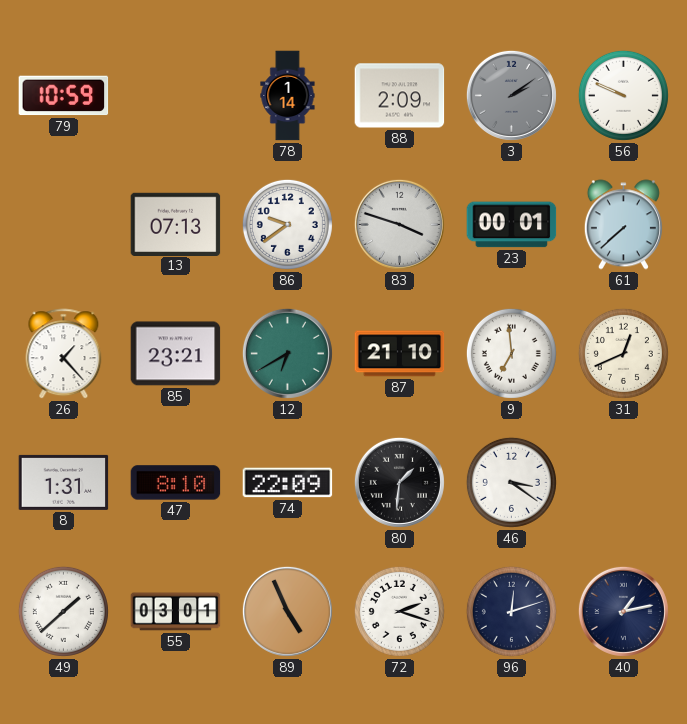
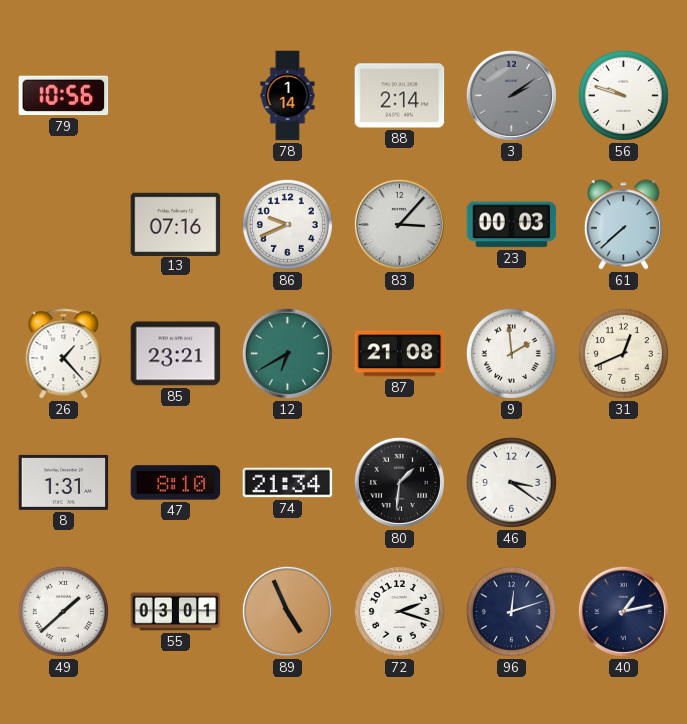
79: 10:59 -> 10:56
88: 2:09 -> 2:14
56: 9:49 -> 9:48
13: 07:13 -> 07:16
86: 9:39 -> 9:41
83: 3:48 -> 3:07
23: 00:01 -> 00:03
87: 21:10 -> 21:08
9: 6:59 -> 1:59
74: 22:09 -> 21:34
